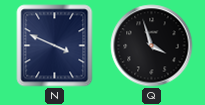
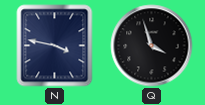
N: 3:49 -> 3:47
